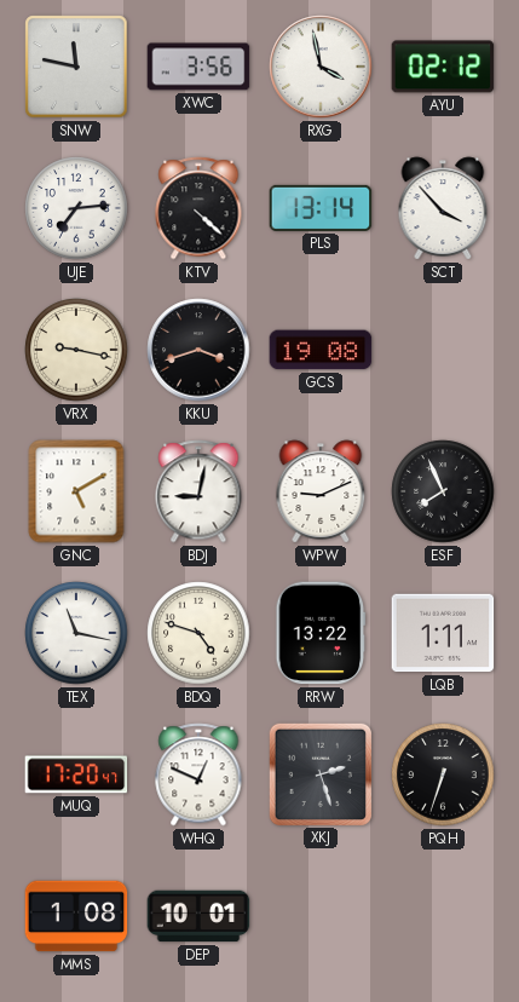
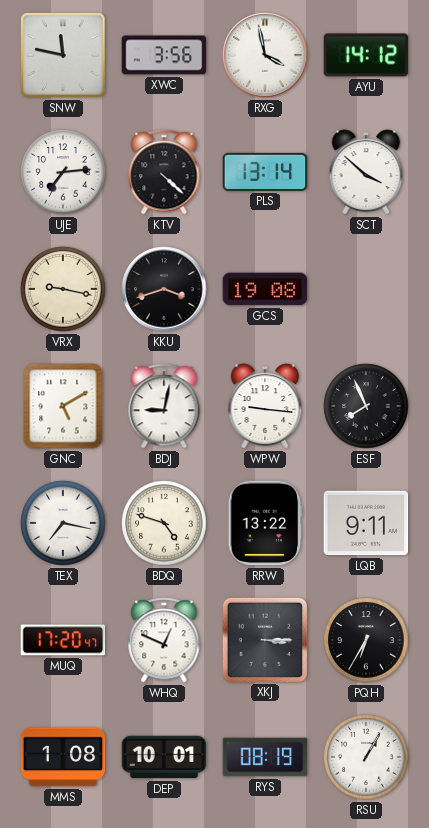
AYU: 02:12 -> 14:12
SCT: 3:53 -> 3:52
WPW: 9:11 -> 9:16
TEX: 11:17 -> 7:17
LQB: 1:11 -> 9:11
XKJ: 2:27 -> 3:15
PQH: 6:33 -> 6:35
RYS: none -> 08:19
RSU: none -> 1:05
